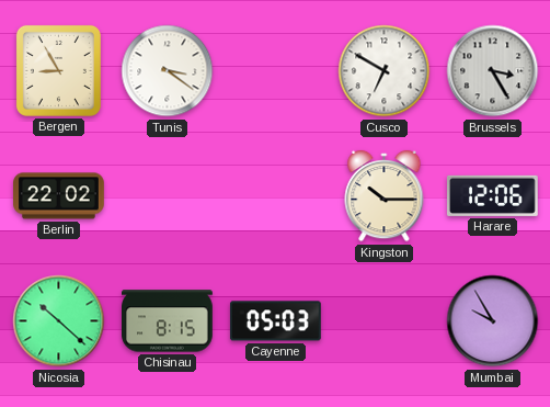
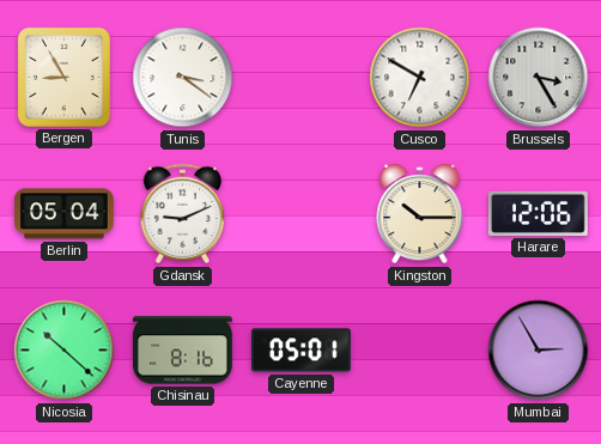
Berlin: 22:02 -> 05:04
Gdansk: none -> 9:11
Chisinau: 8:15 -> 8:16
Cayenne: 05:03 -> 05:01
Mumbai: 9:55 -> 2:55
